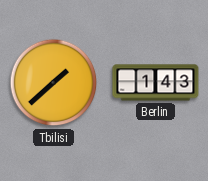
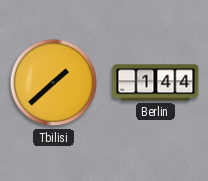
Berlin: 1:43 -> 1:44
